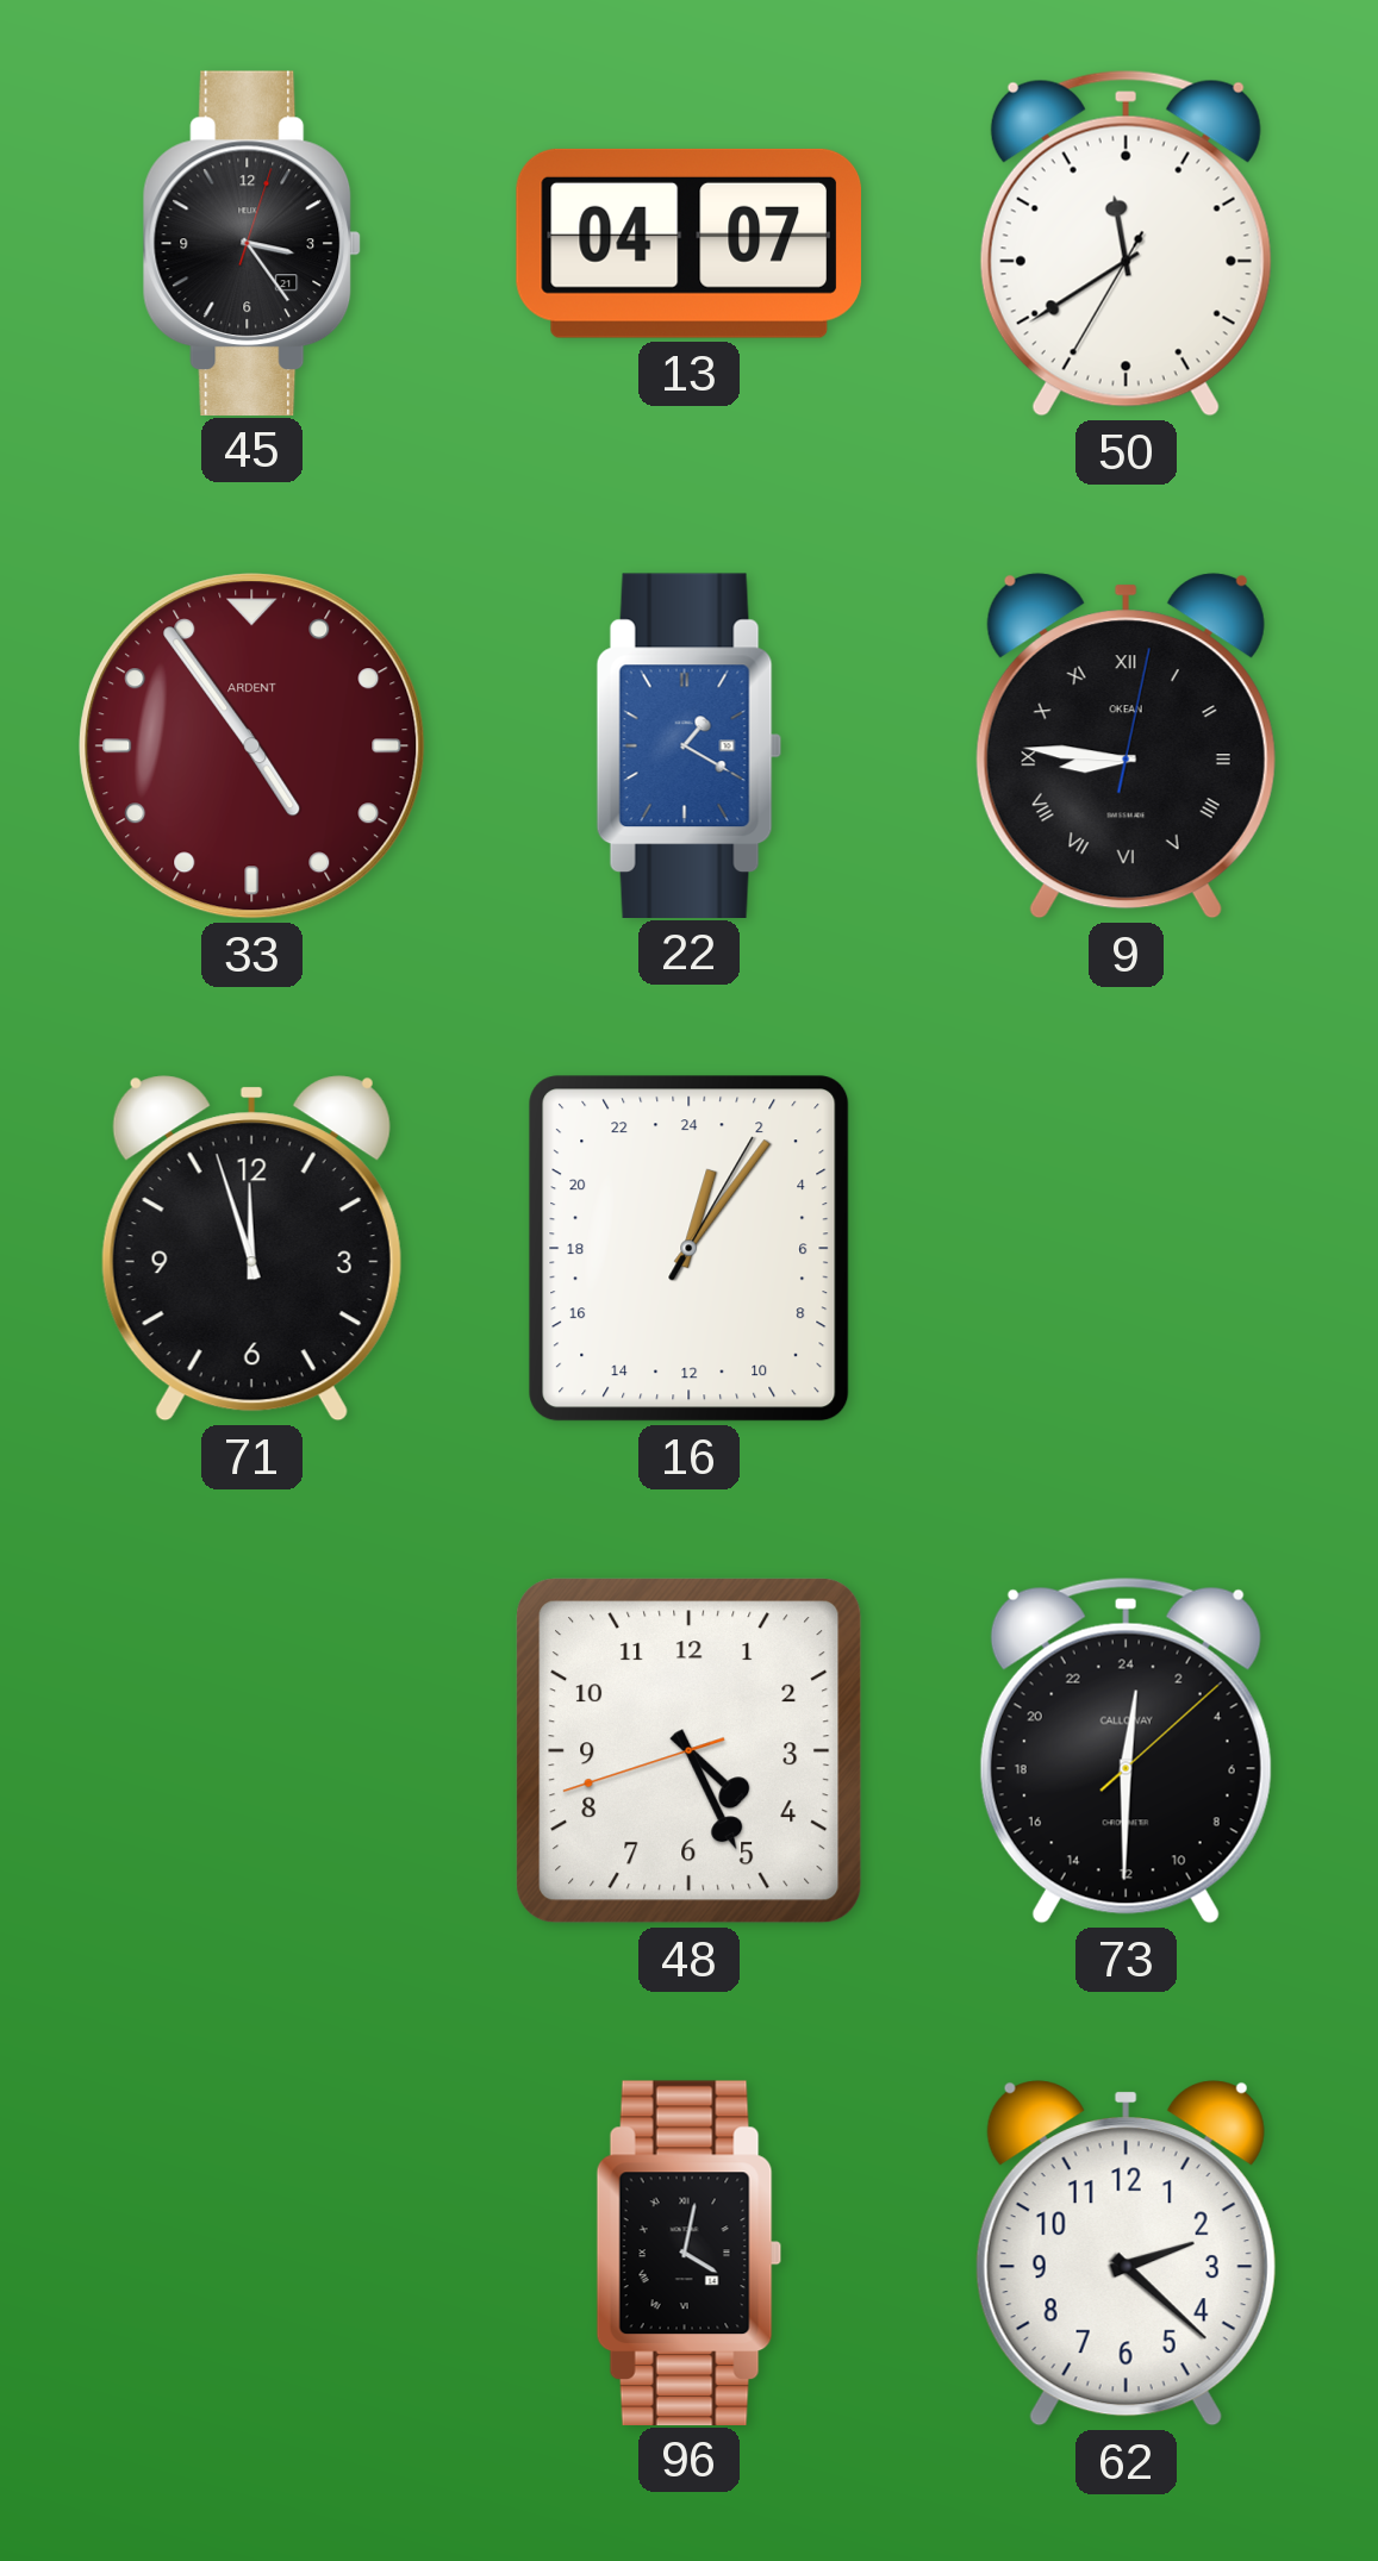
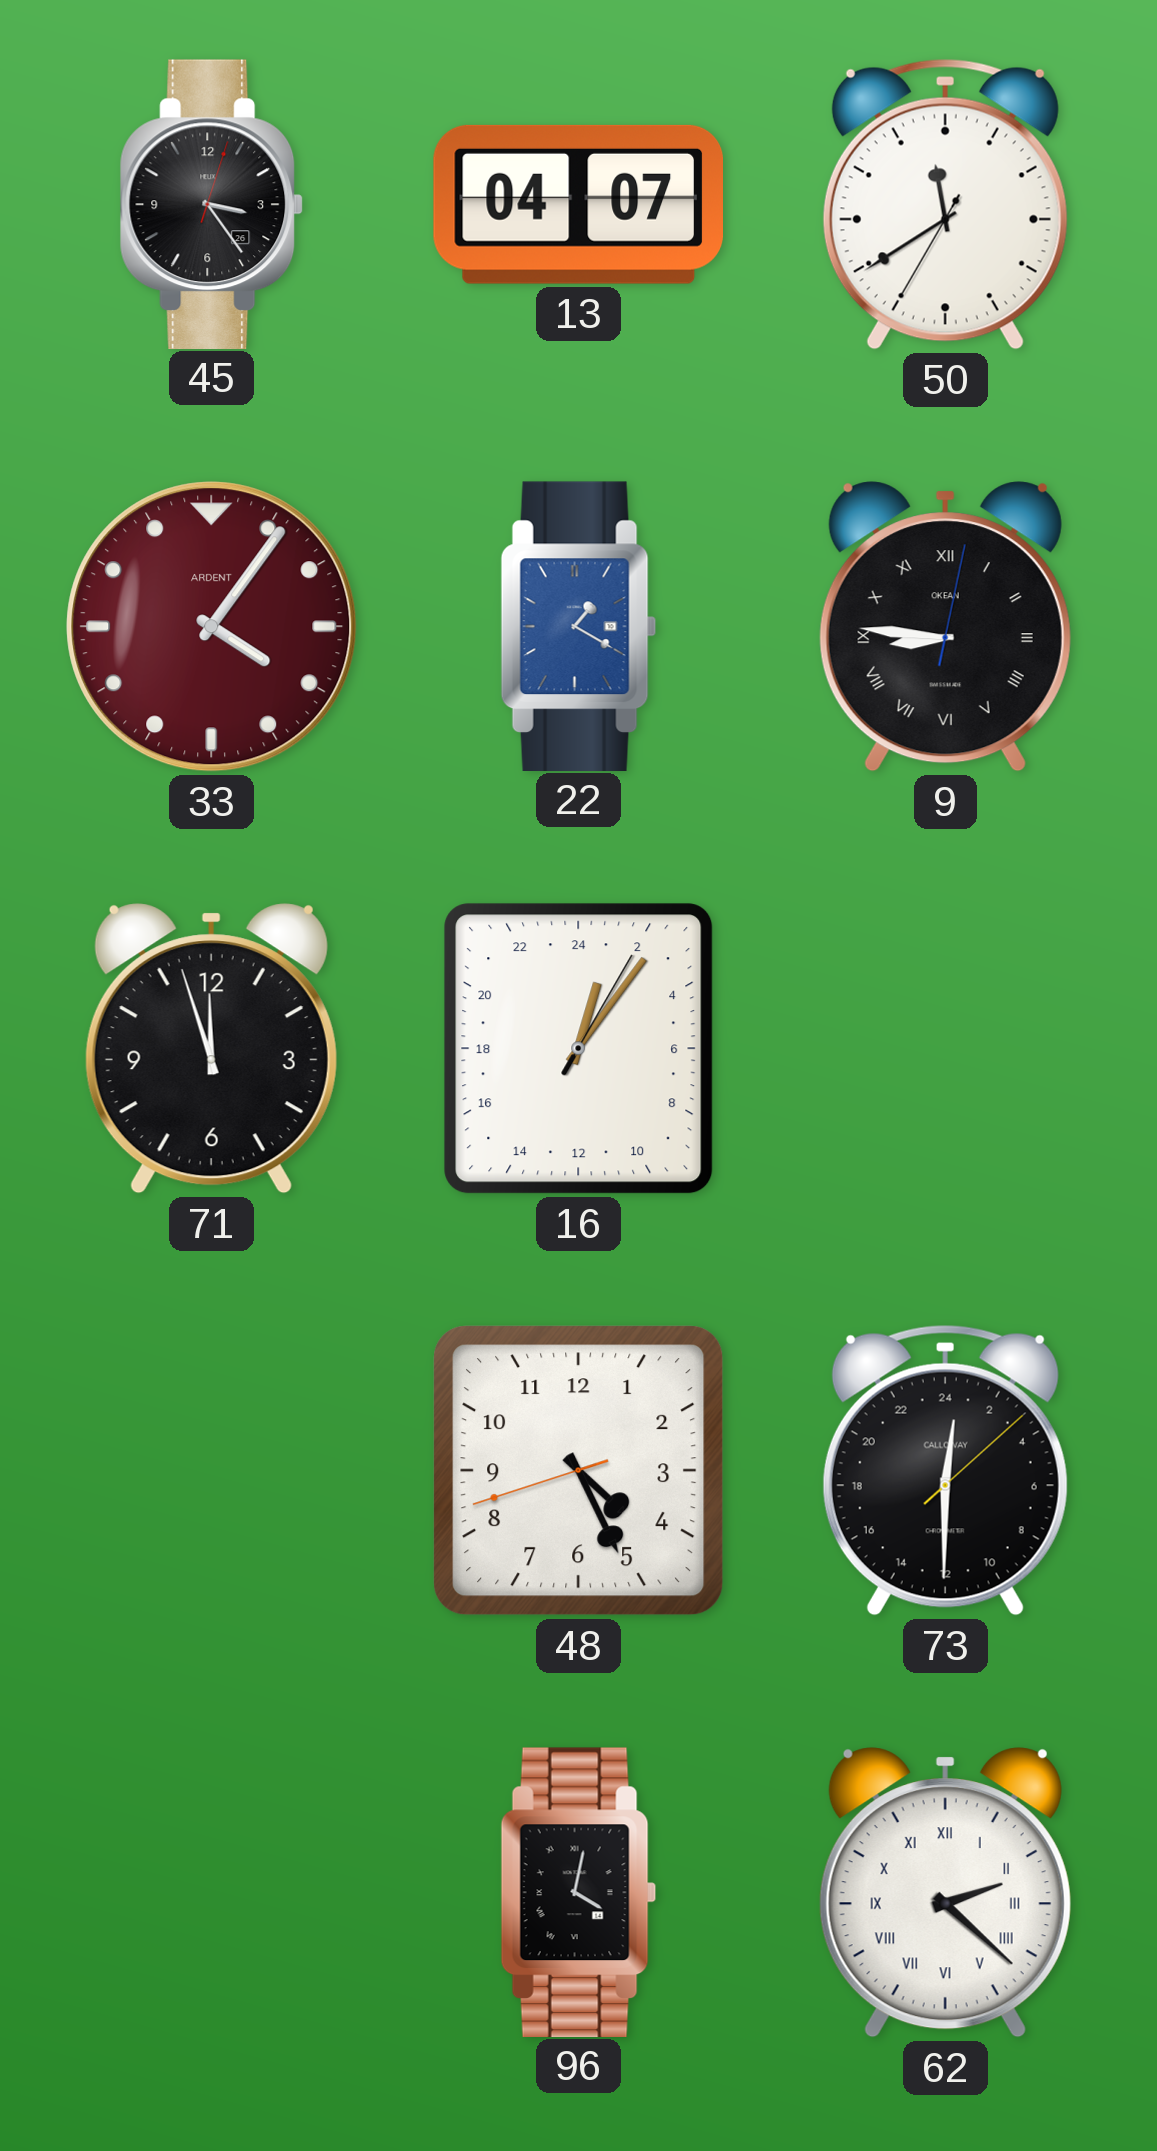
45 date: 21 -> 26
33: 4:54 -> 4:06
62 numerals: Arabic -> Roman
